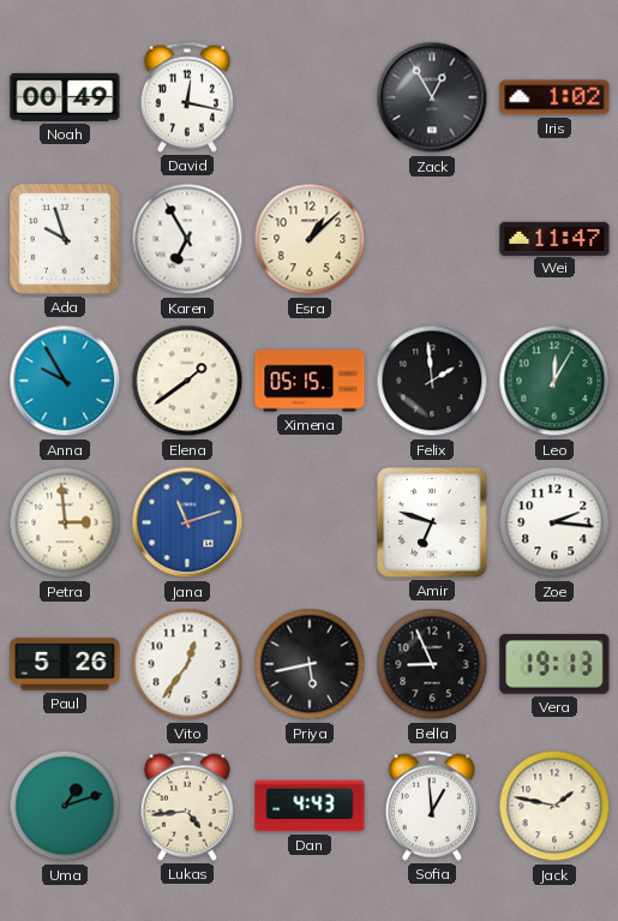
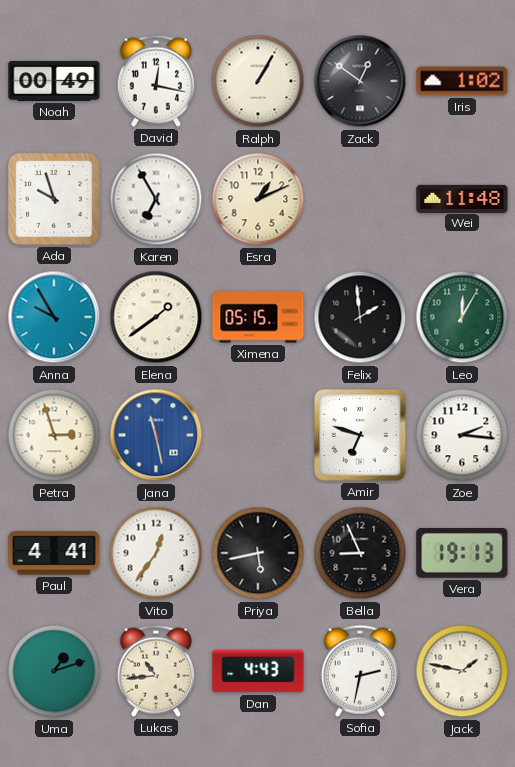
Ralph: none -> 1:05
Zack: 12:55 -> 12:51
Esra: 1:08 -> 1:11
Wei: 11:47 -> 11:48
Petra: 2:59 -> 2:57
Jana: 11:12 -> 11:28
Paul: 5:26 -> 4:41
Lukas: 4:44 -> 10:44
Sofia: 12:59 -> 2:32
